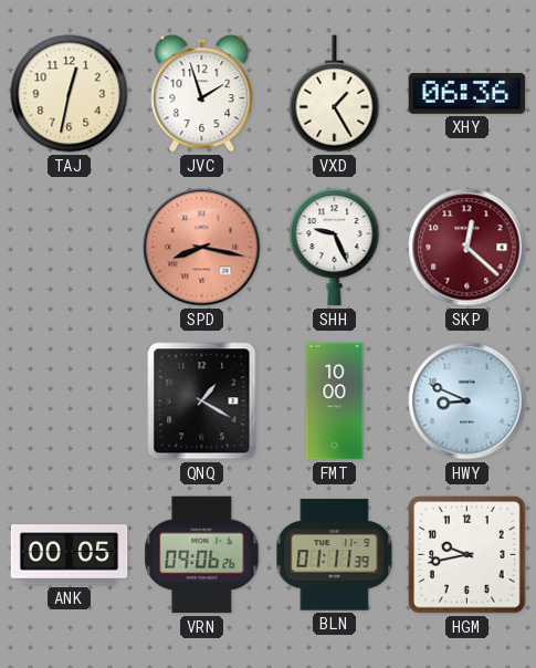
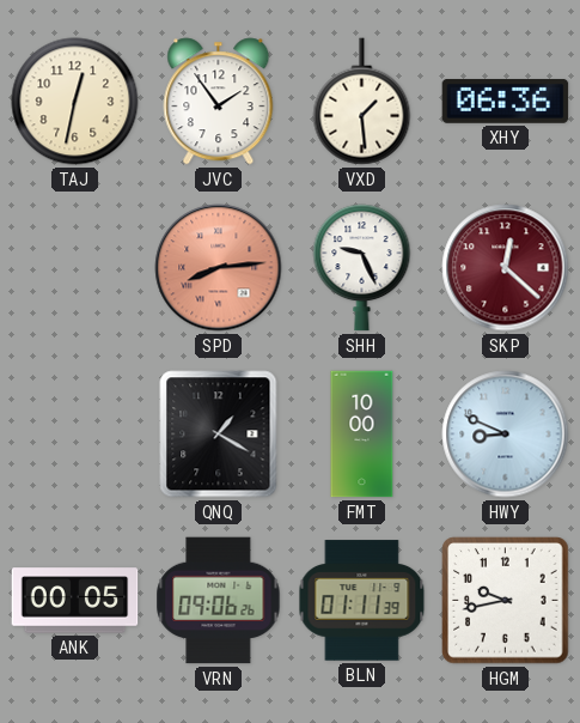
JVC: 1:57 -> 1:54
VXD: 1:25 -> 1:29
SPD: 8:17 -> 8:14
